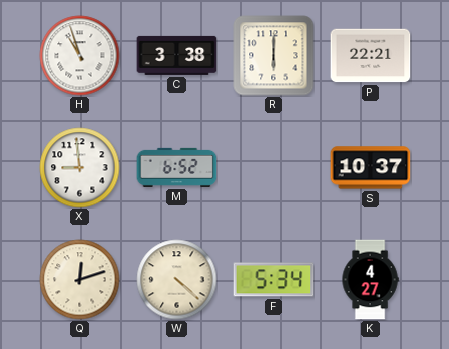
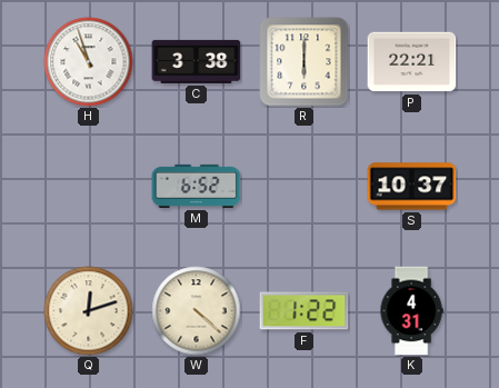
X: 8:59 -> none
F: 5:34 -> 1:22
K: 4:27 -> 4:31
